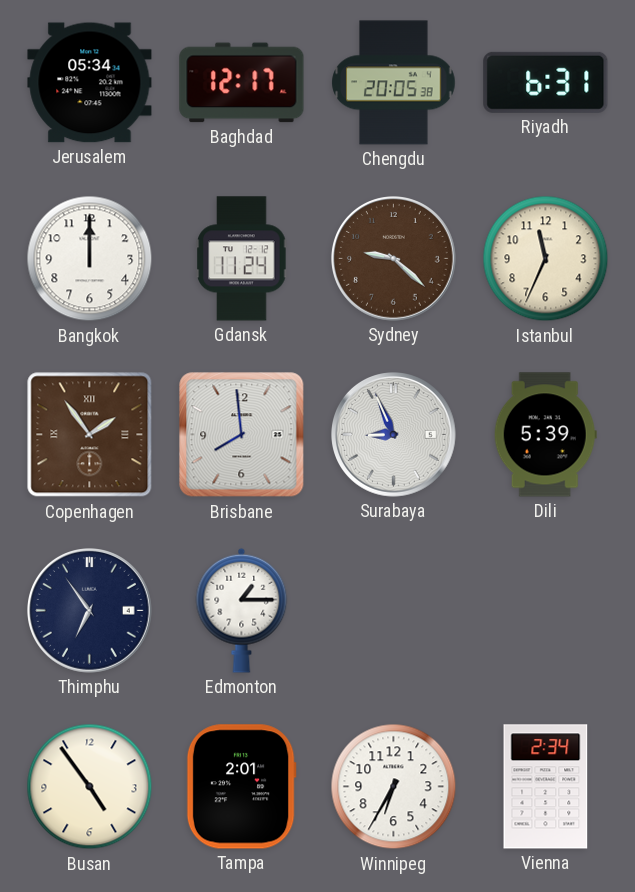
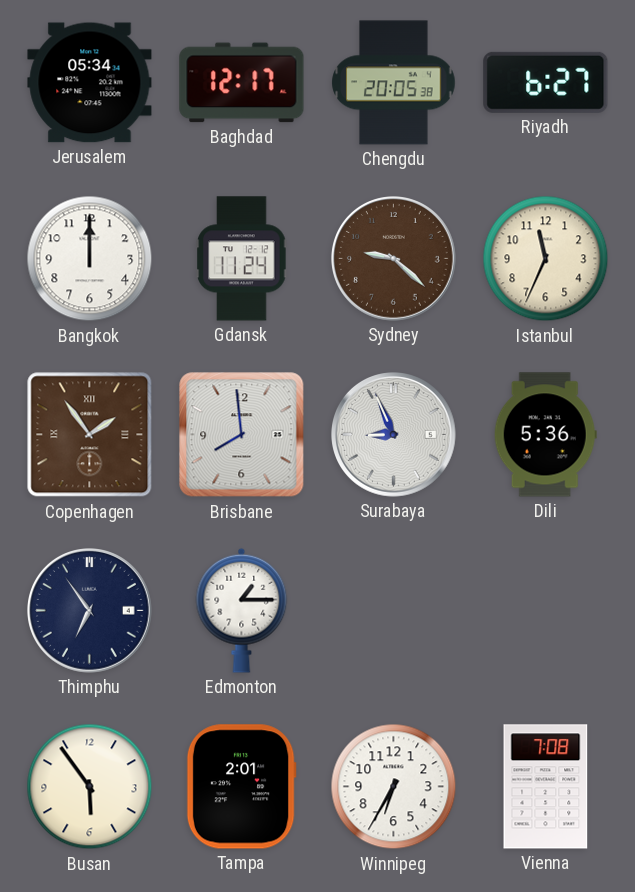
Riyadh: 6:31 -> 6:27
Dili: 5:39 -> 5:36
Busan: 4:54 -> 5:54
Vienna: 2:34 -> 7:08
